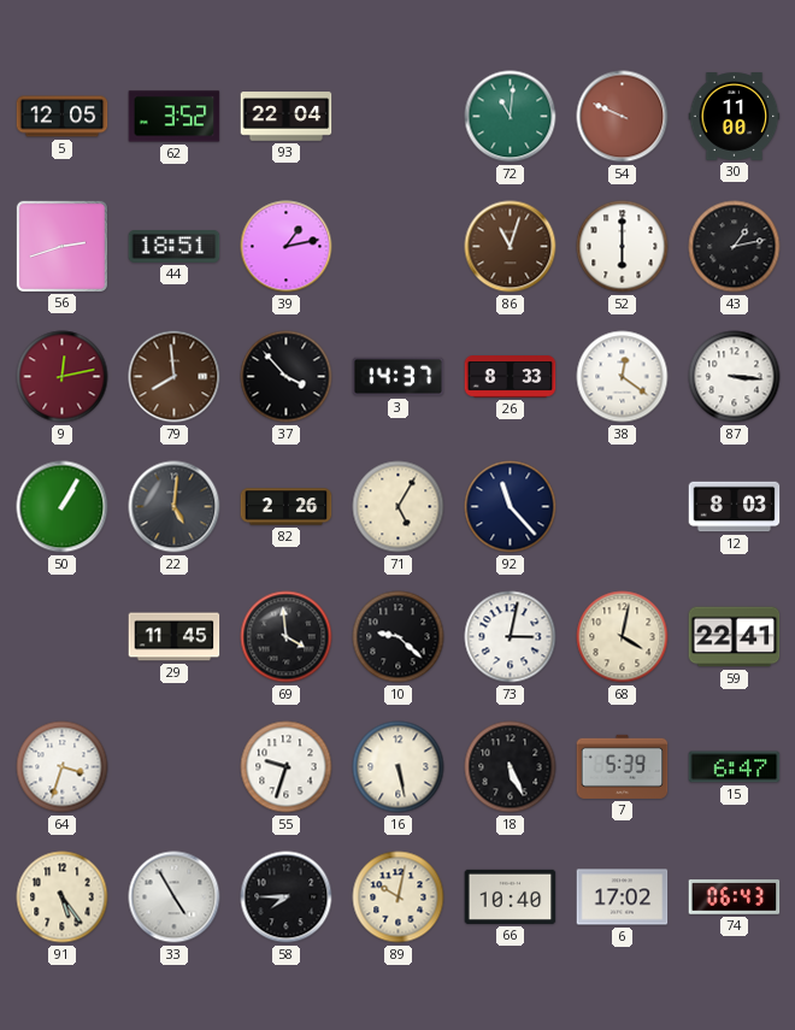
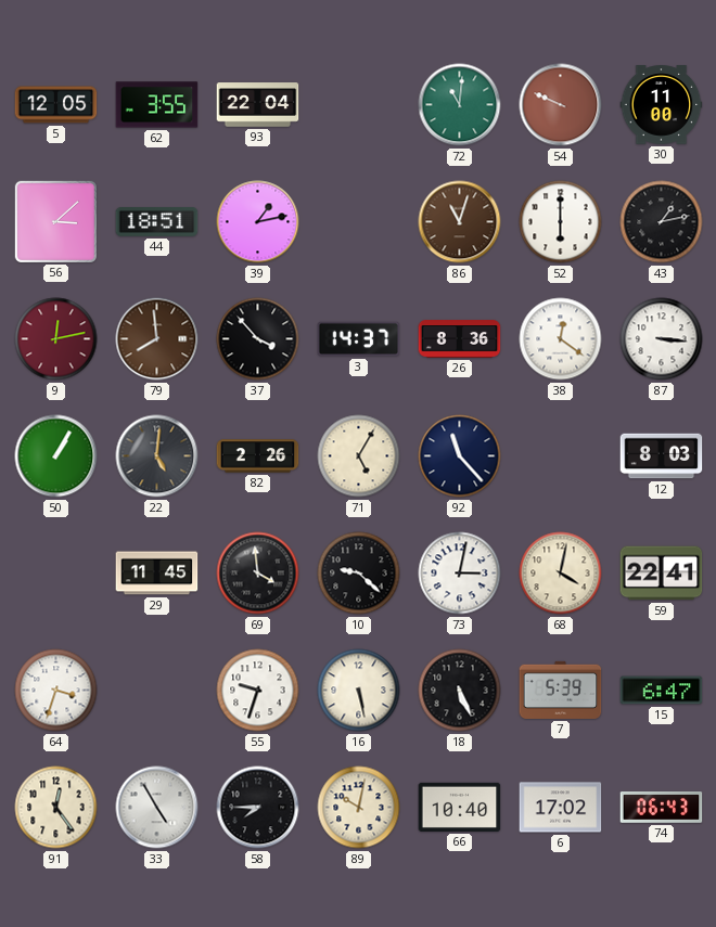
62: 3:52 -> 3:55
56: 2:42 -> 3:08
26: 8:33 -> 8:36
91: 5:24 -> 12:24
